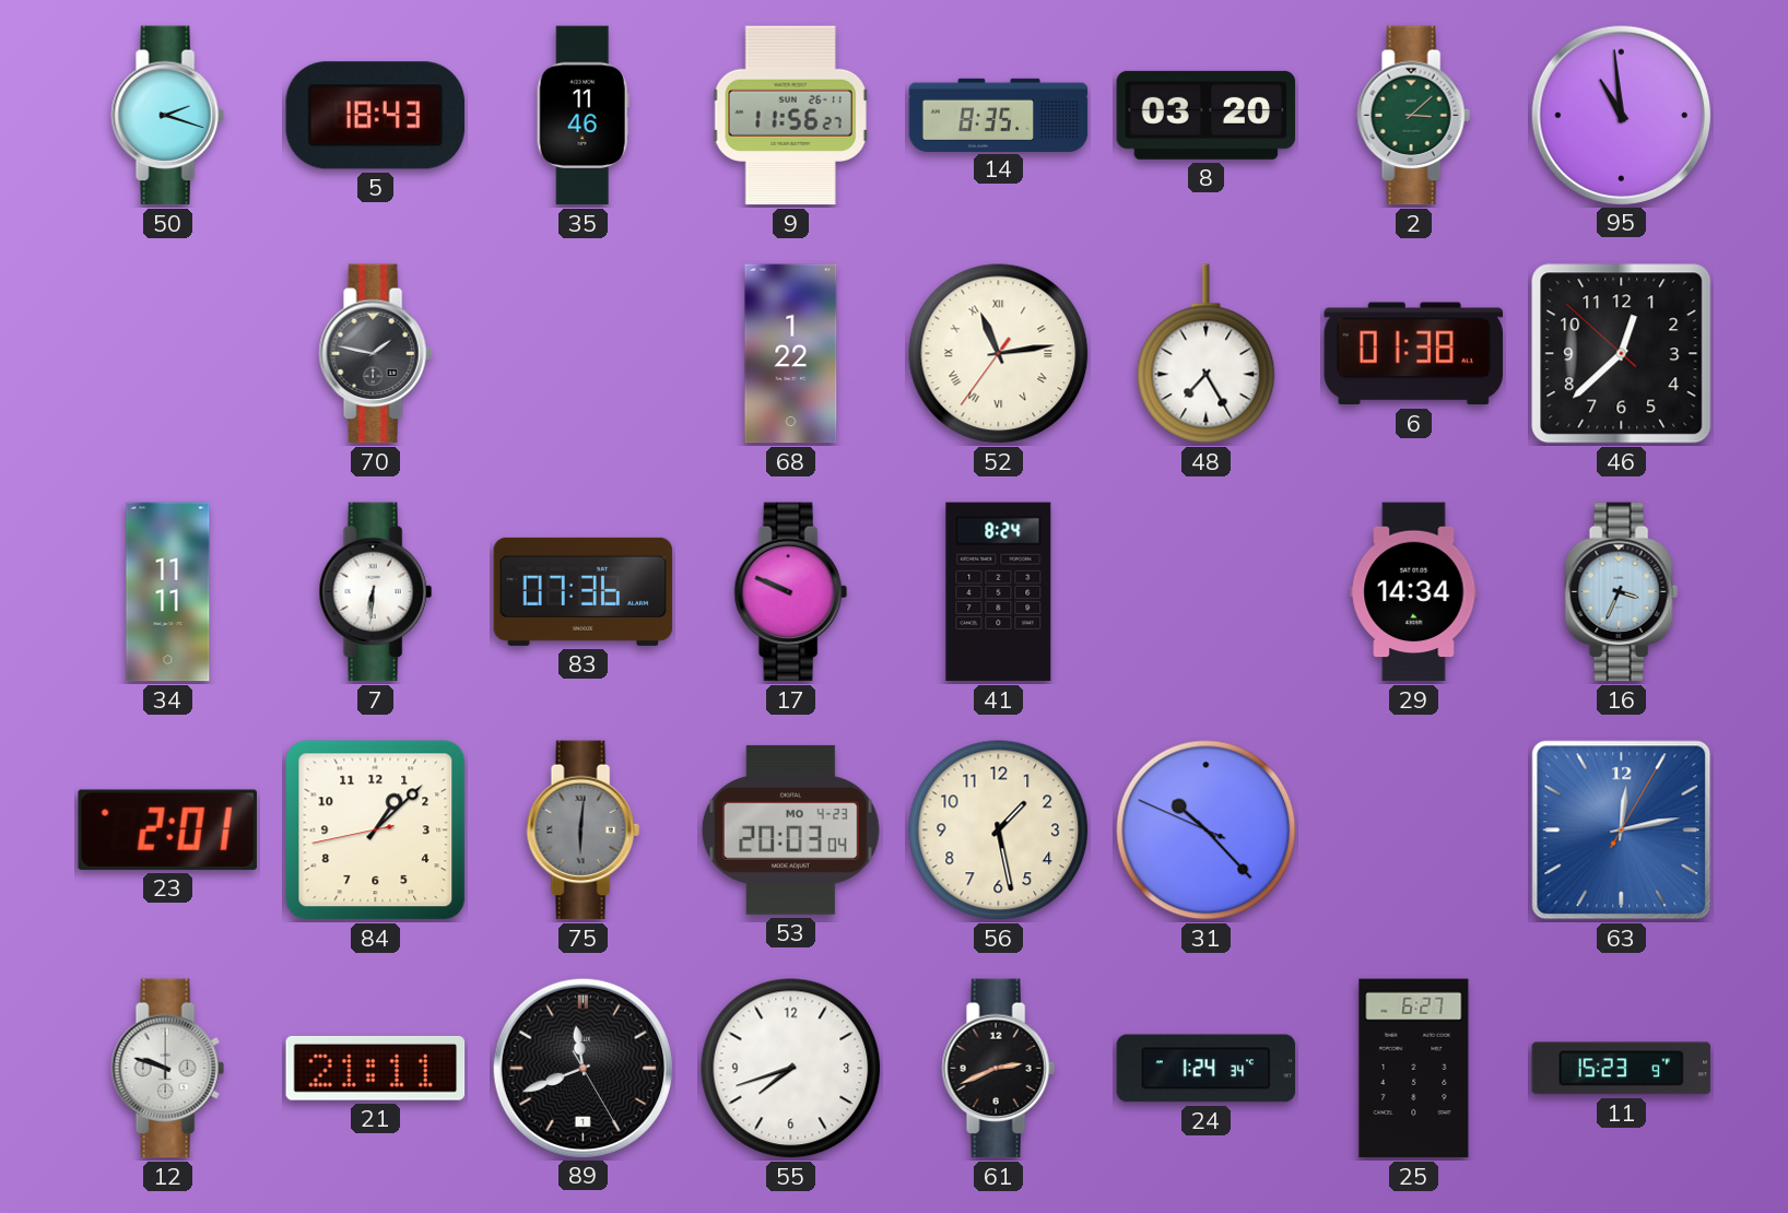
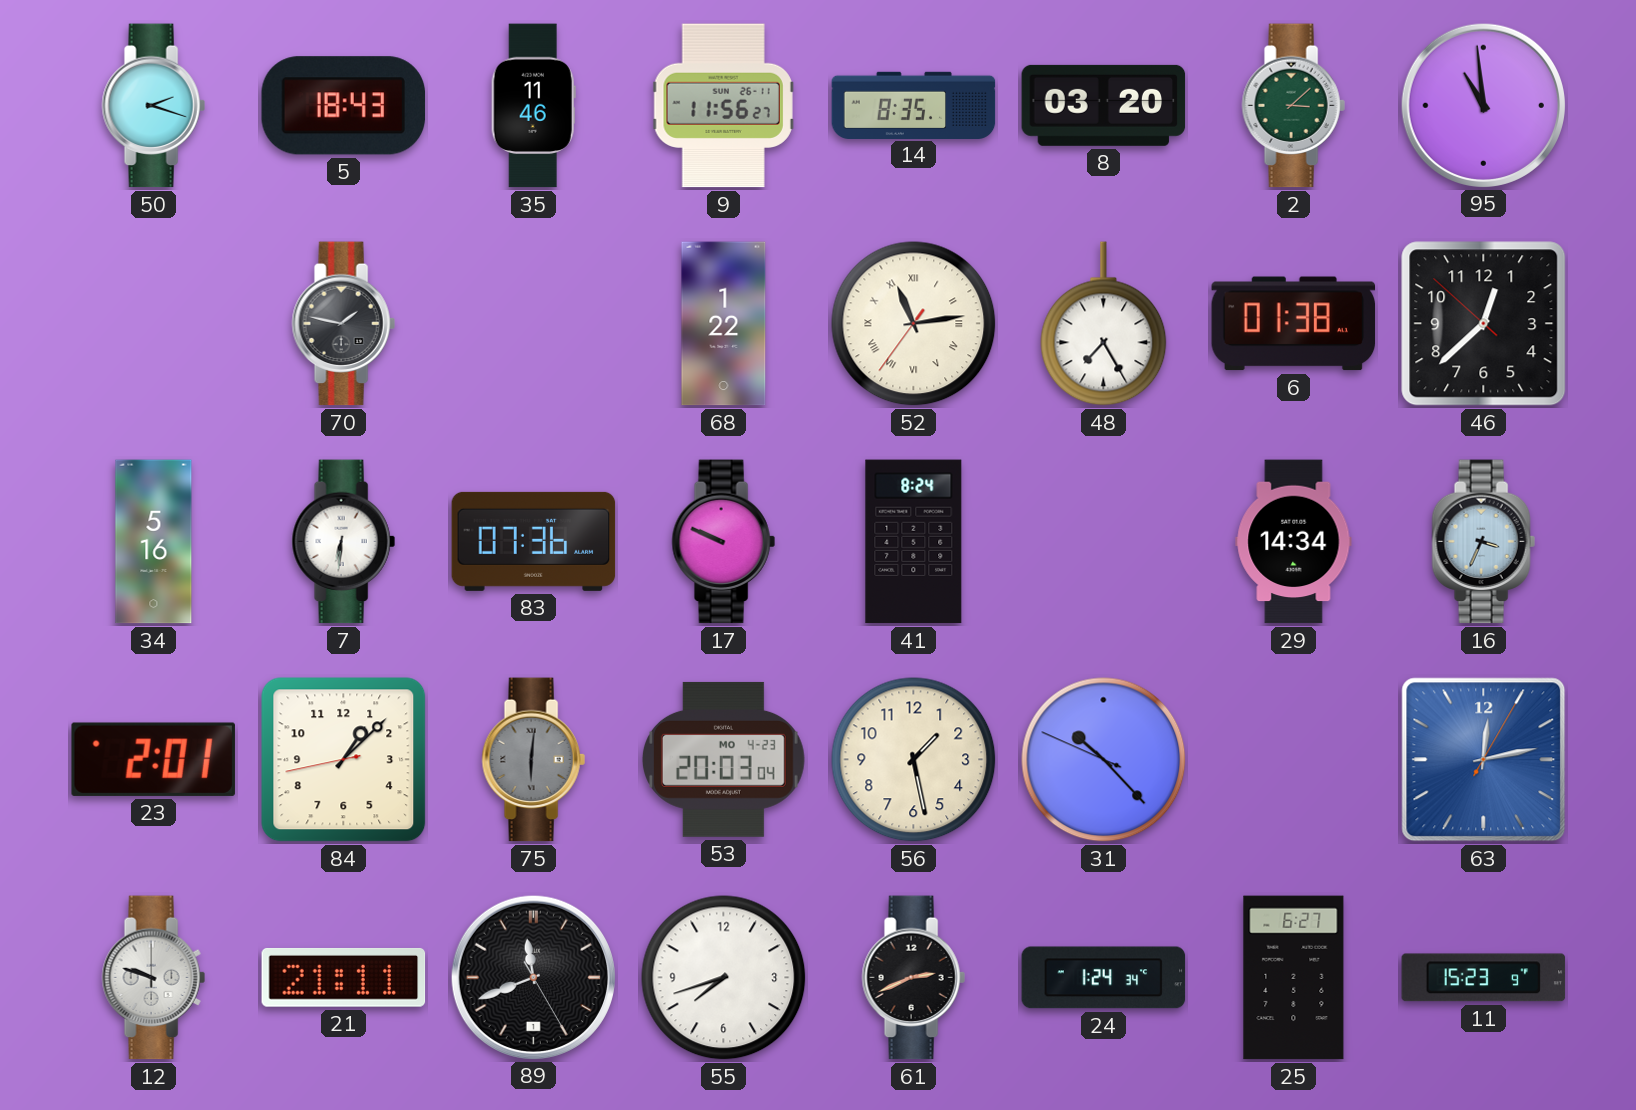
34: 11:11 -> 5:16
